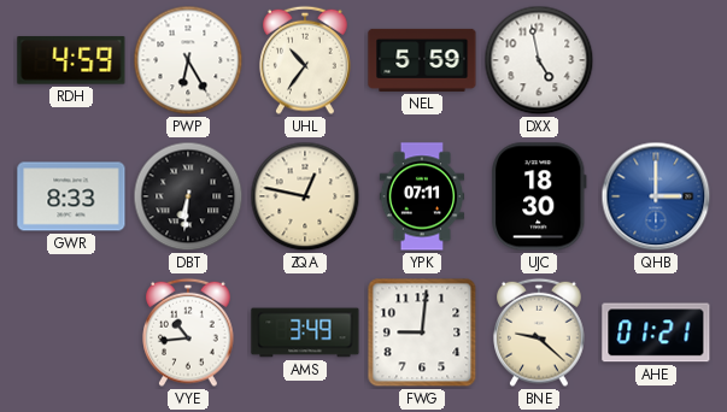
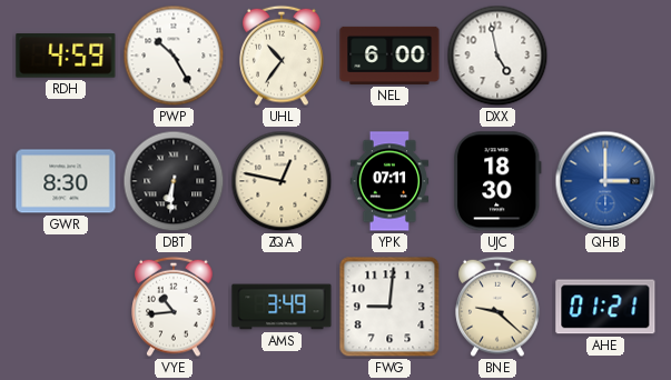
PWP: 6:25 -> 10:25
NEL: 5:59 -> 6:00
GWR: 8:33 -> 8:30
